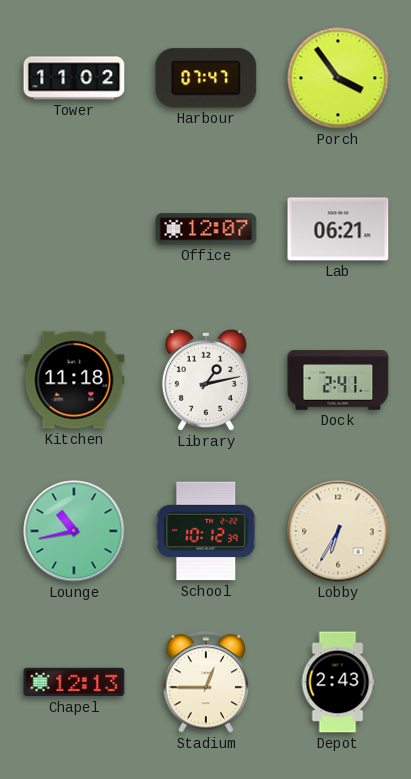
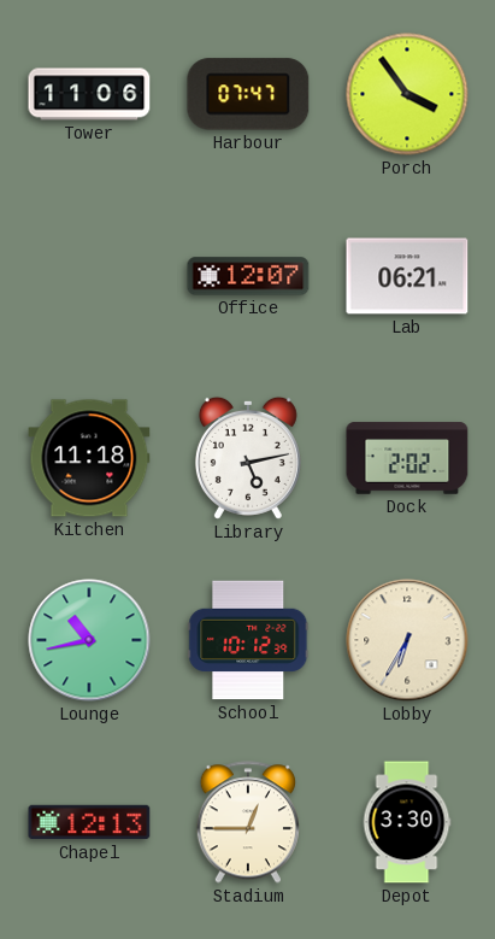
Tower: 11:02 -> 11:06
Library: 1:13 -> 5:13
Dock: 2:41 -> 2:02
Depot: 2:43 -> 3:30
